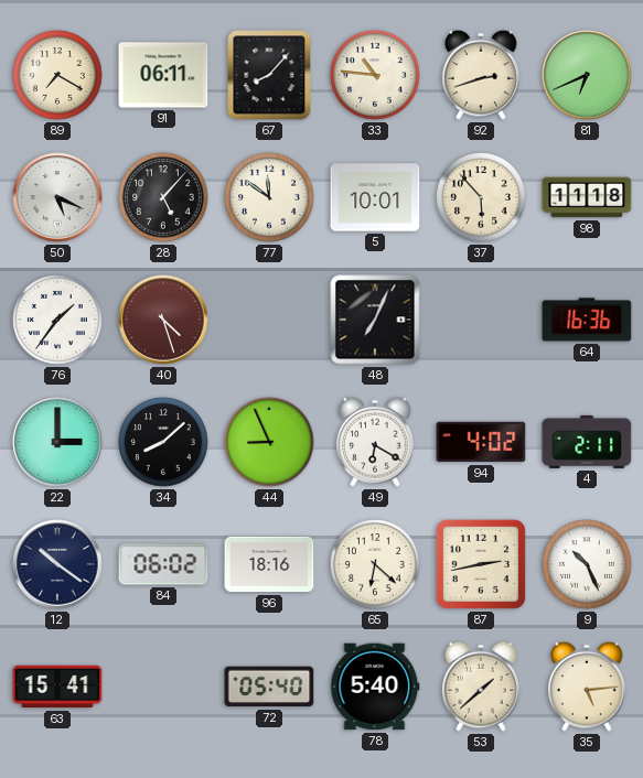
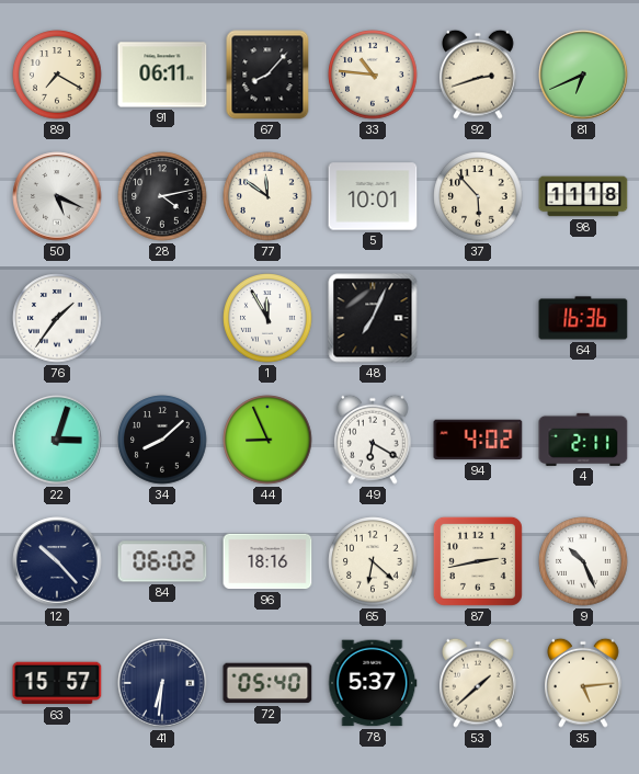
28: 5:07 -> 4:13
40: 4:27 -> none
1: none -> 11:55
22: 3:00 -> 3:03
12: 10:21 -> 10:23
63: 15:41 -> 15:57
41: none -> 6:31
78: 5:40 -> 5:37
